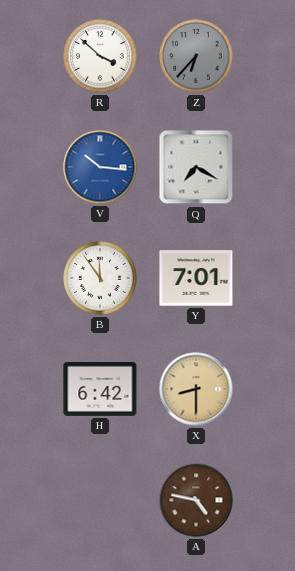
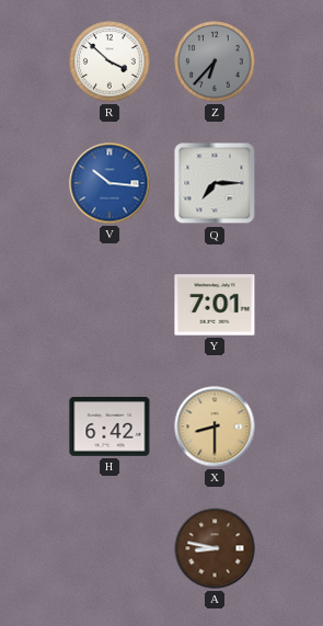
Q: 7:20 -> 7:15
B: 11:54 -> none
A: 4:47 -> 8:47
